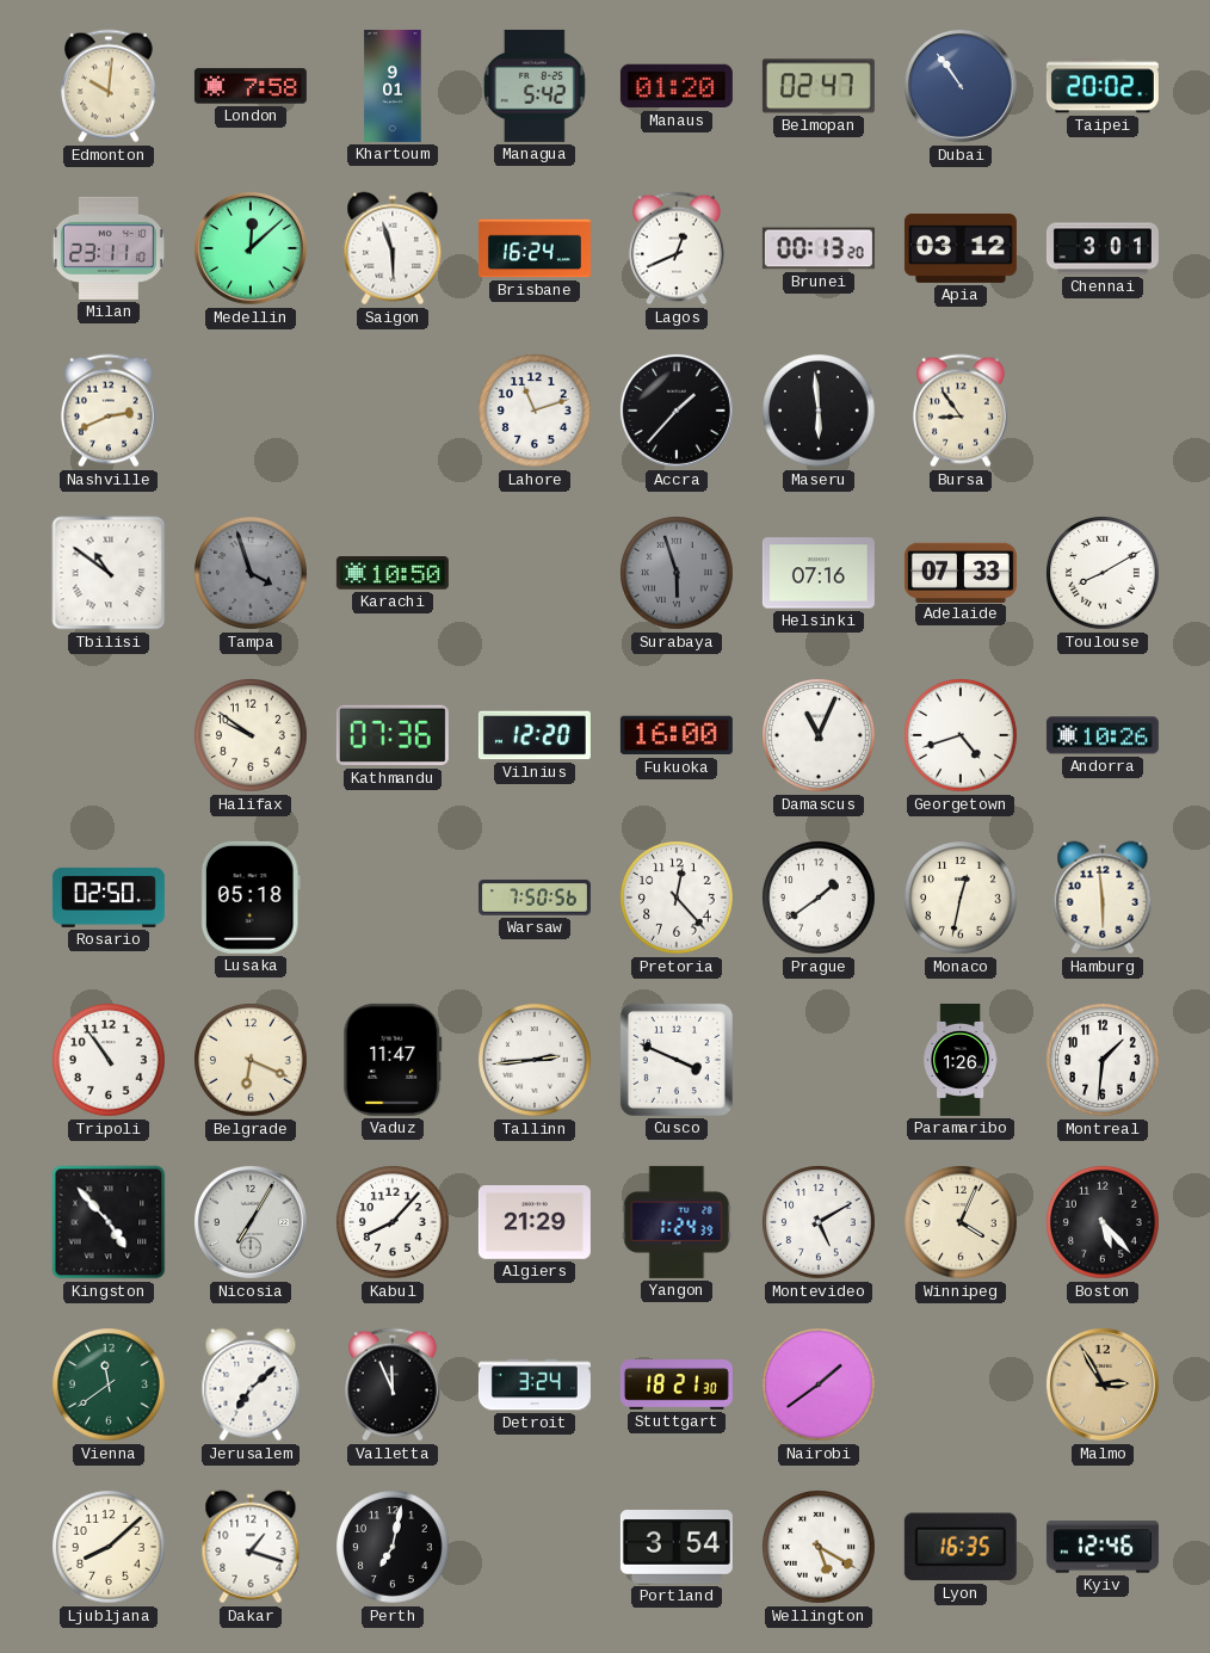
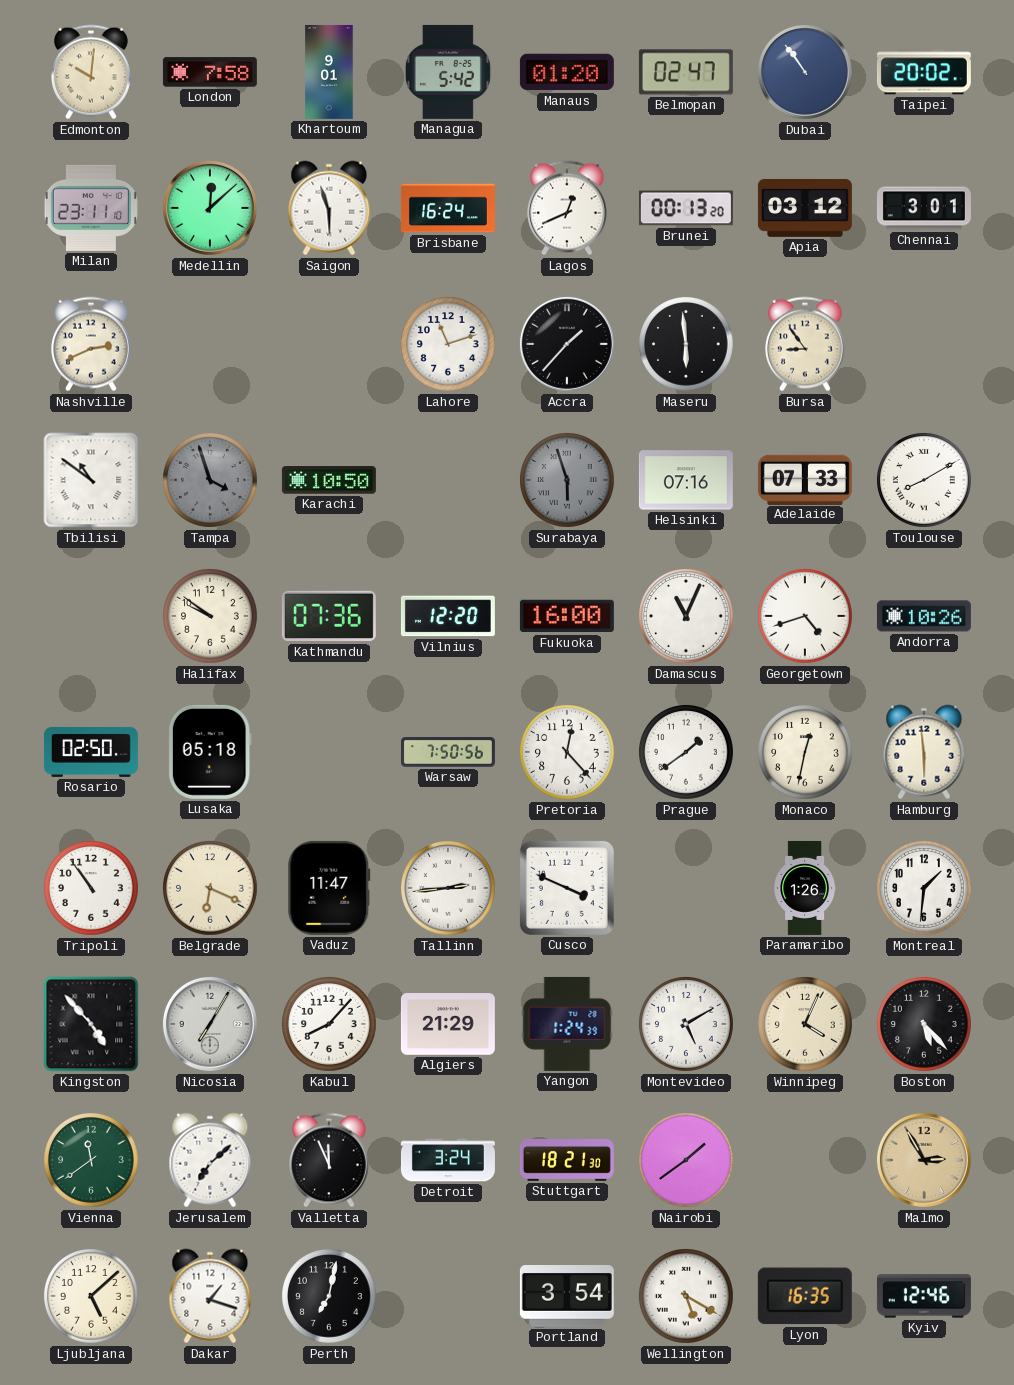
Ljubljana: 8:08 -> 5:08
